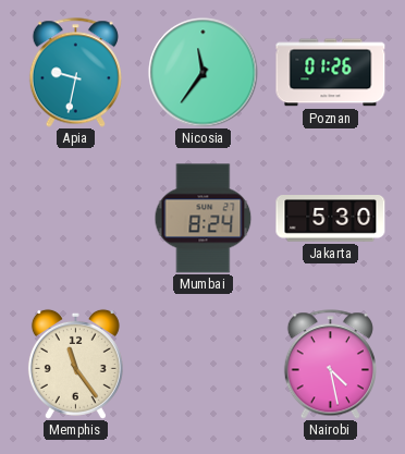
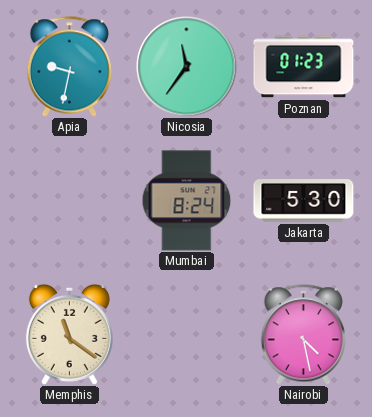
Poznan: 01:26 -> 01:23
Memphis: 11:24 -> 11:21
